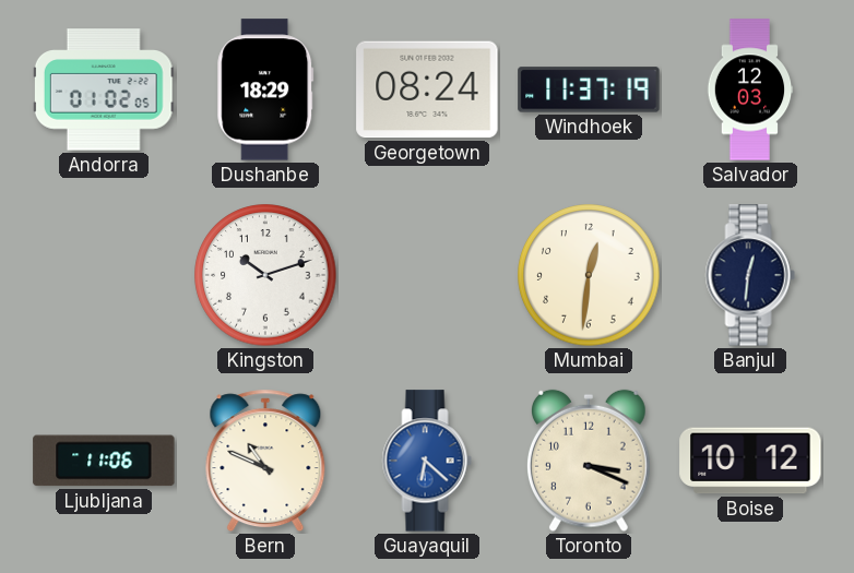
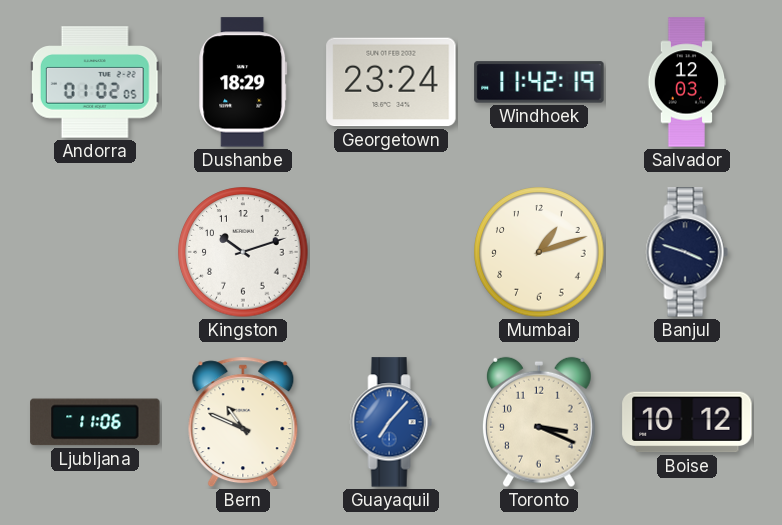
Georgetown: 08:24 -> 23:24
Windhoek: 11:37 -> 11:42
Mumbai: 12:31 -> 1:12
Banjul: 12:31 -> 3:48
Guayaquil: 6:22 -> 7:07
